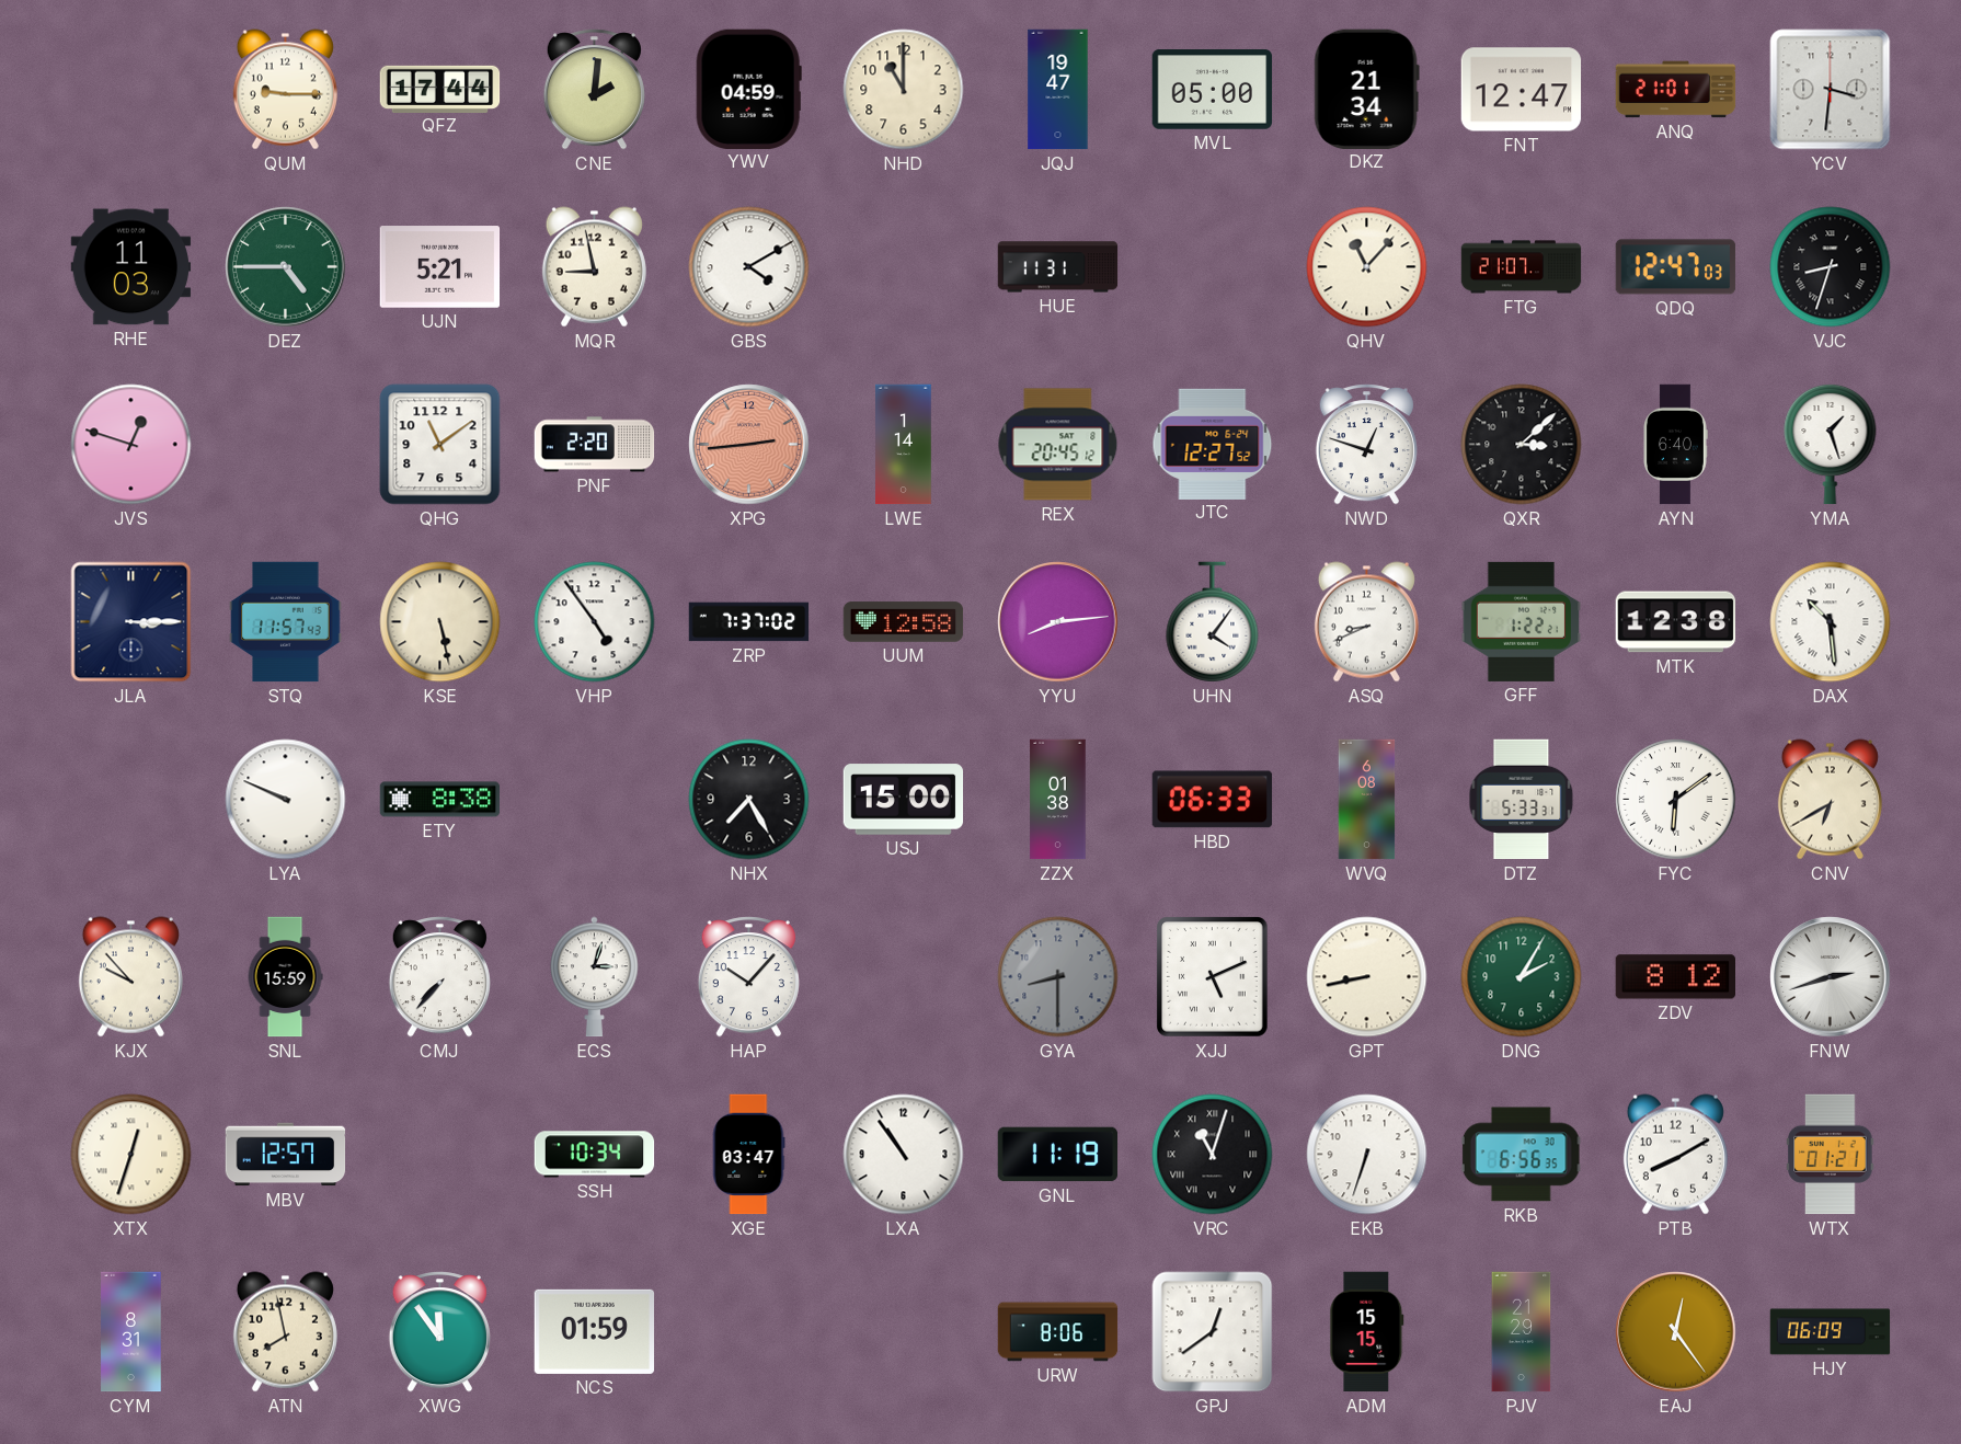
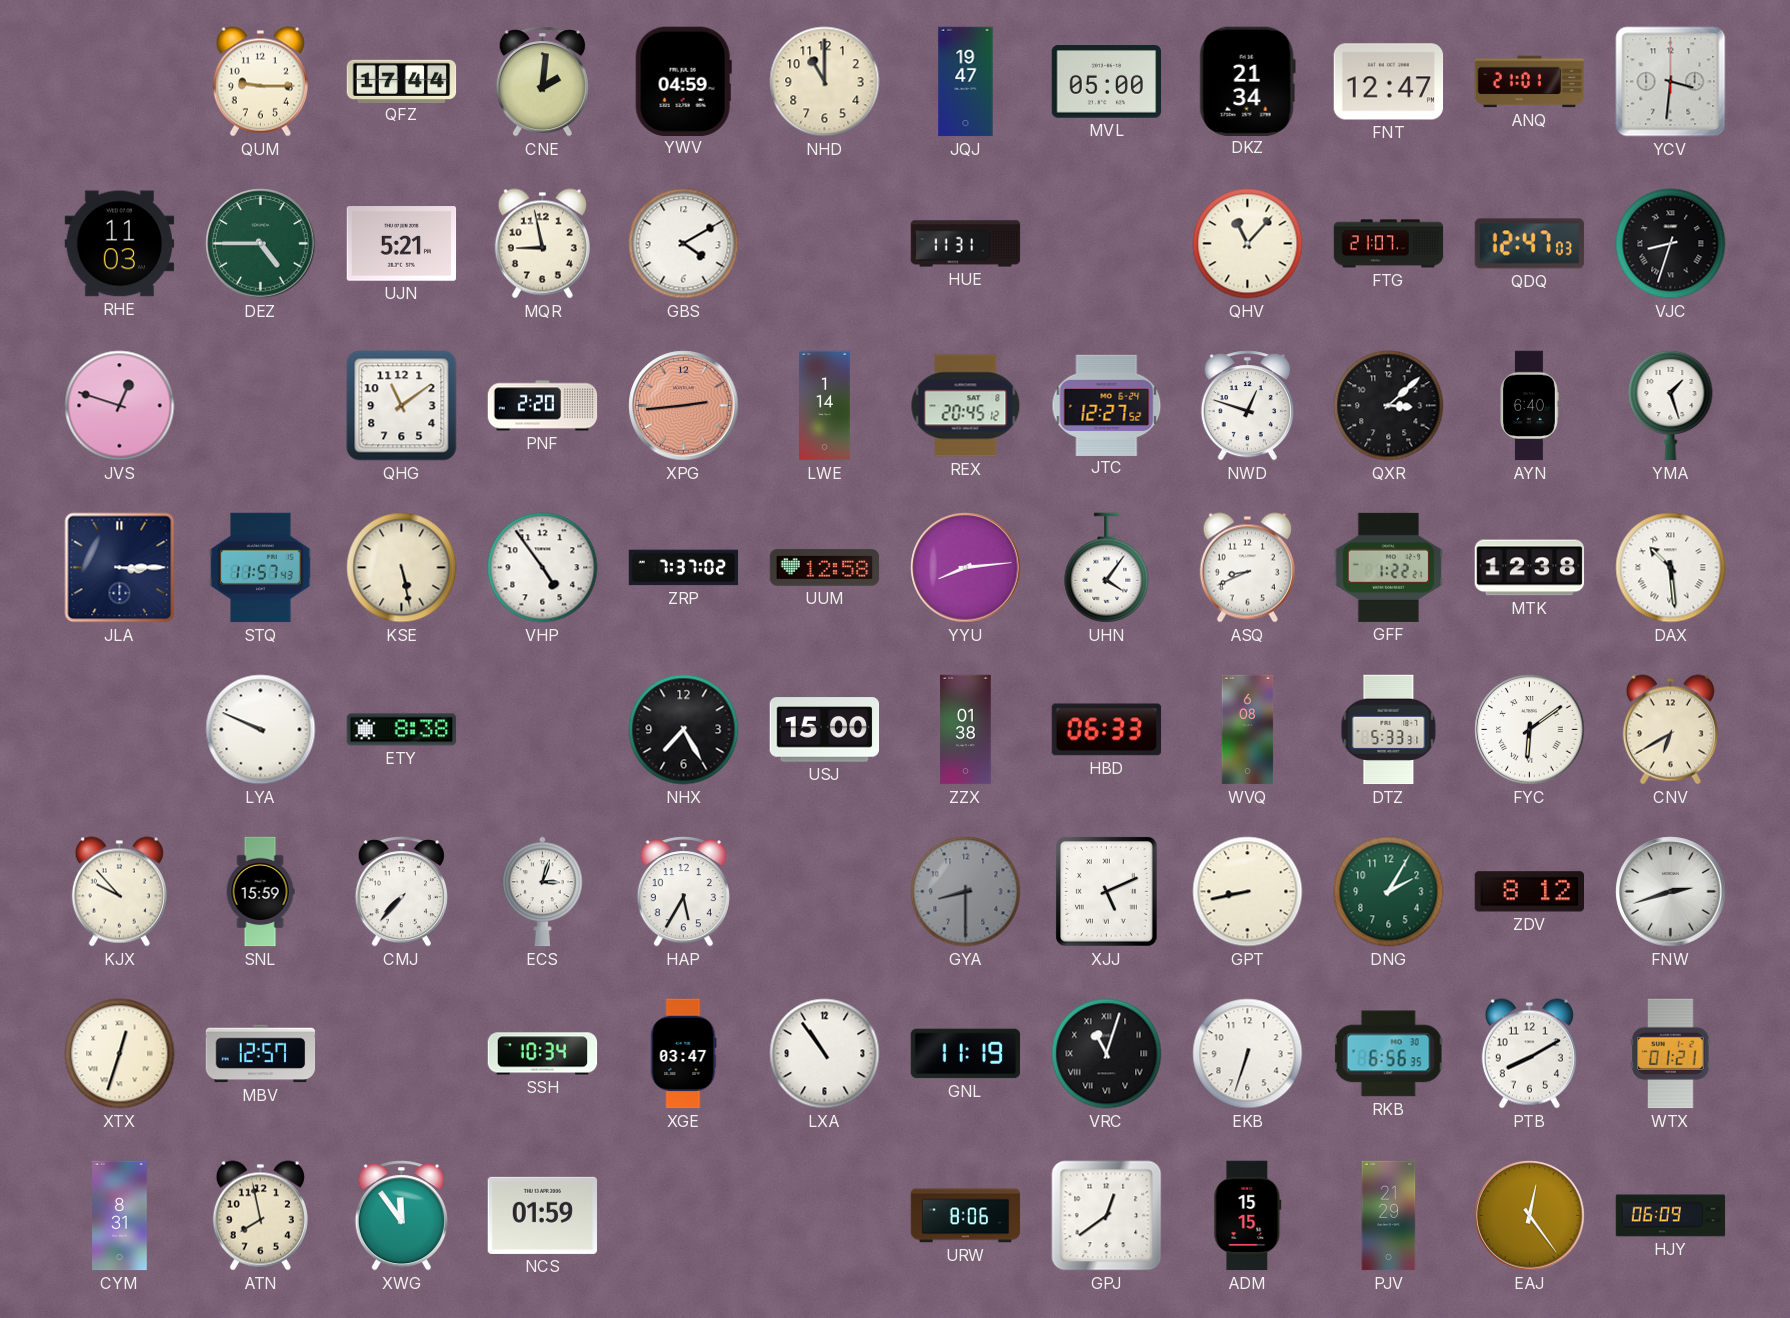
HAP: 10:07 -> 5:35
